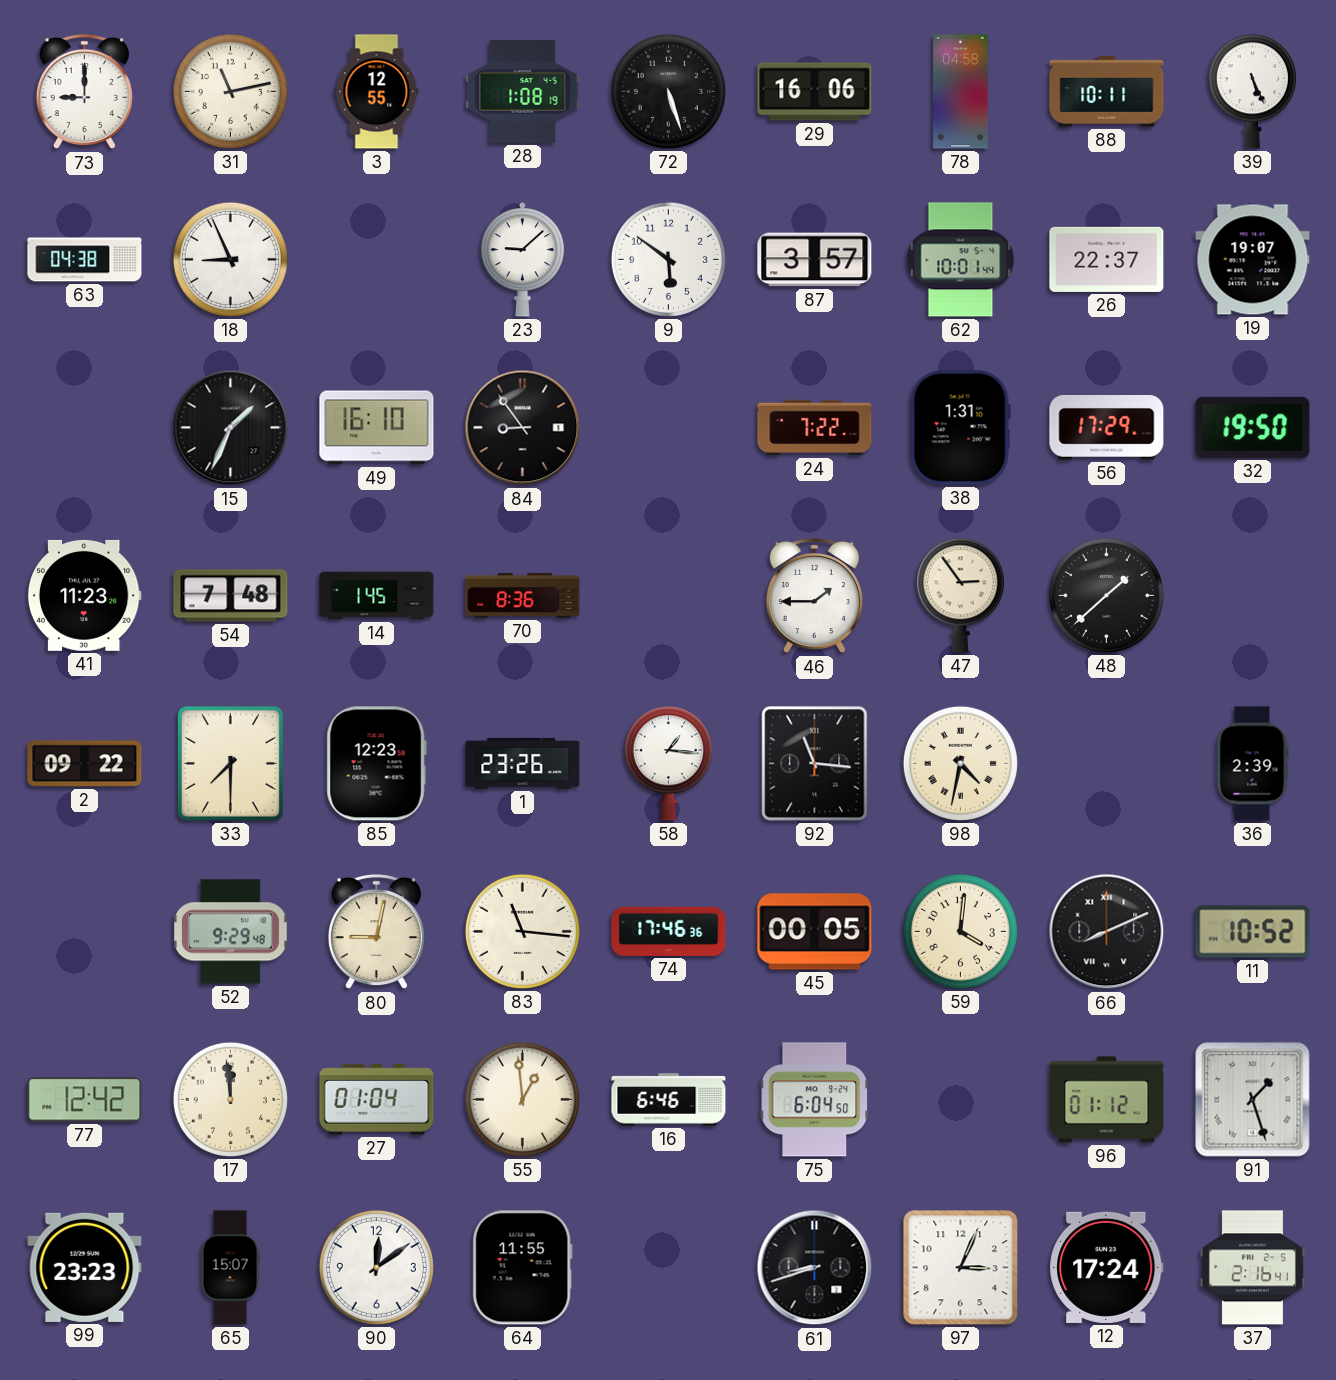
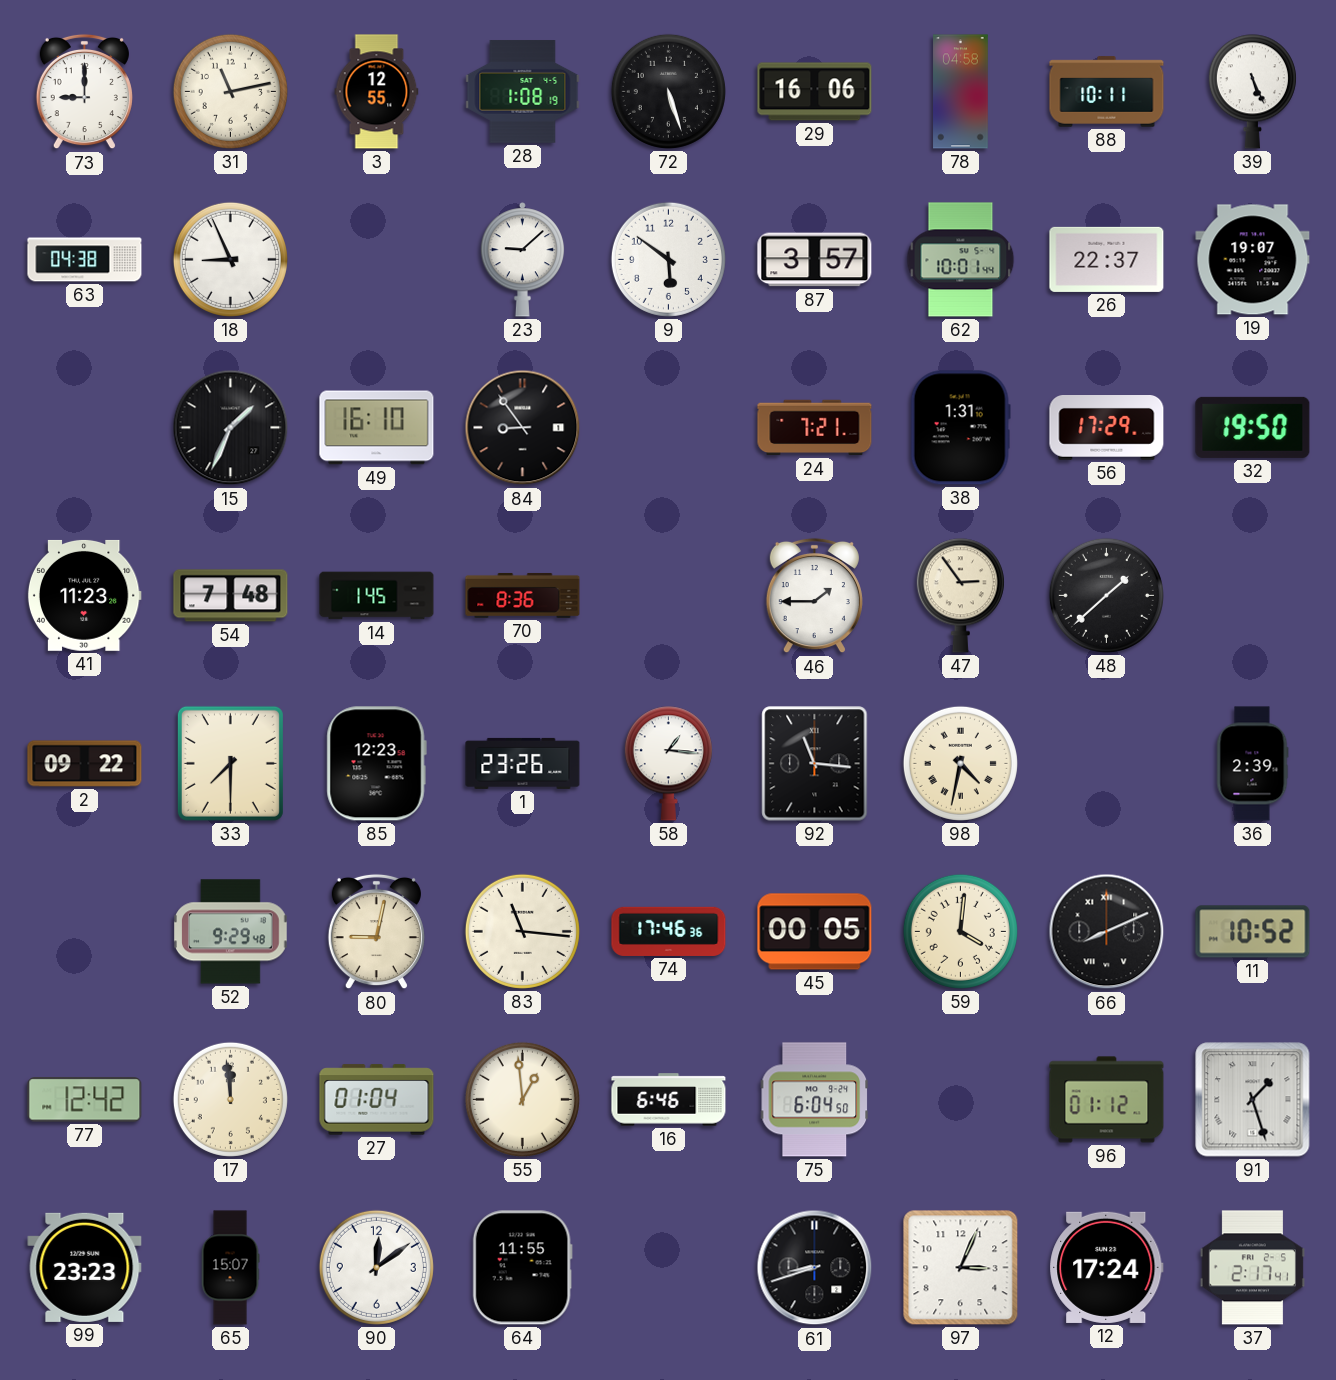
24: 7:22 -> 7:21
37: 2:16 -> 2:17
